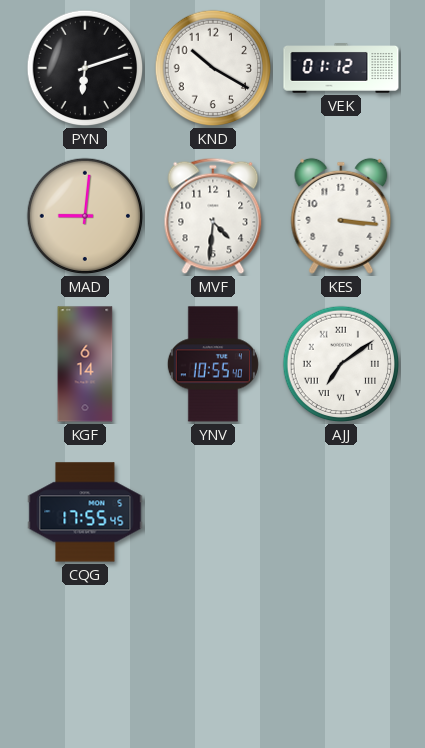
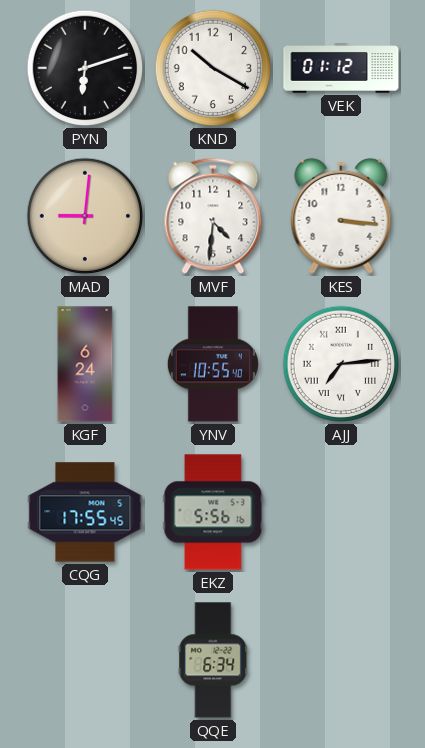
KGF: 6:14 -> 6:24
AJJ: 7:09 -> 7:14
EKZ: none -> 5:56
QQE: none -> 6:34
